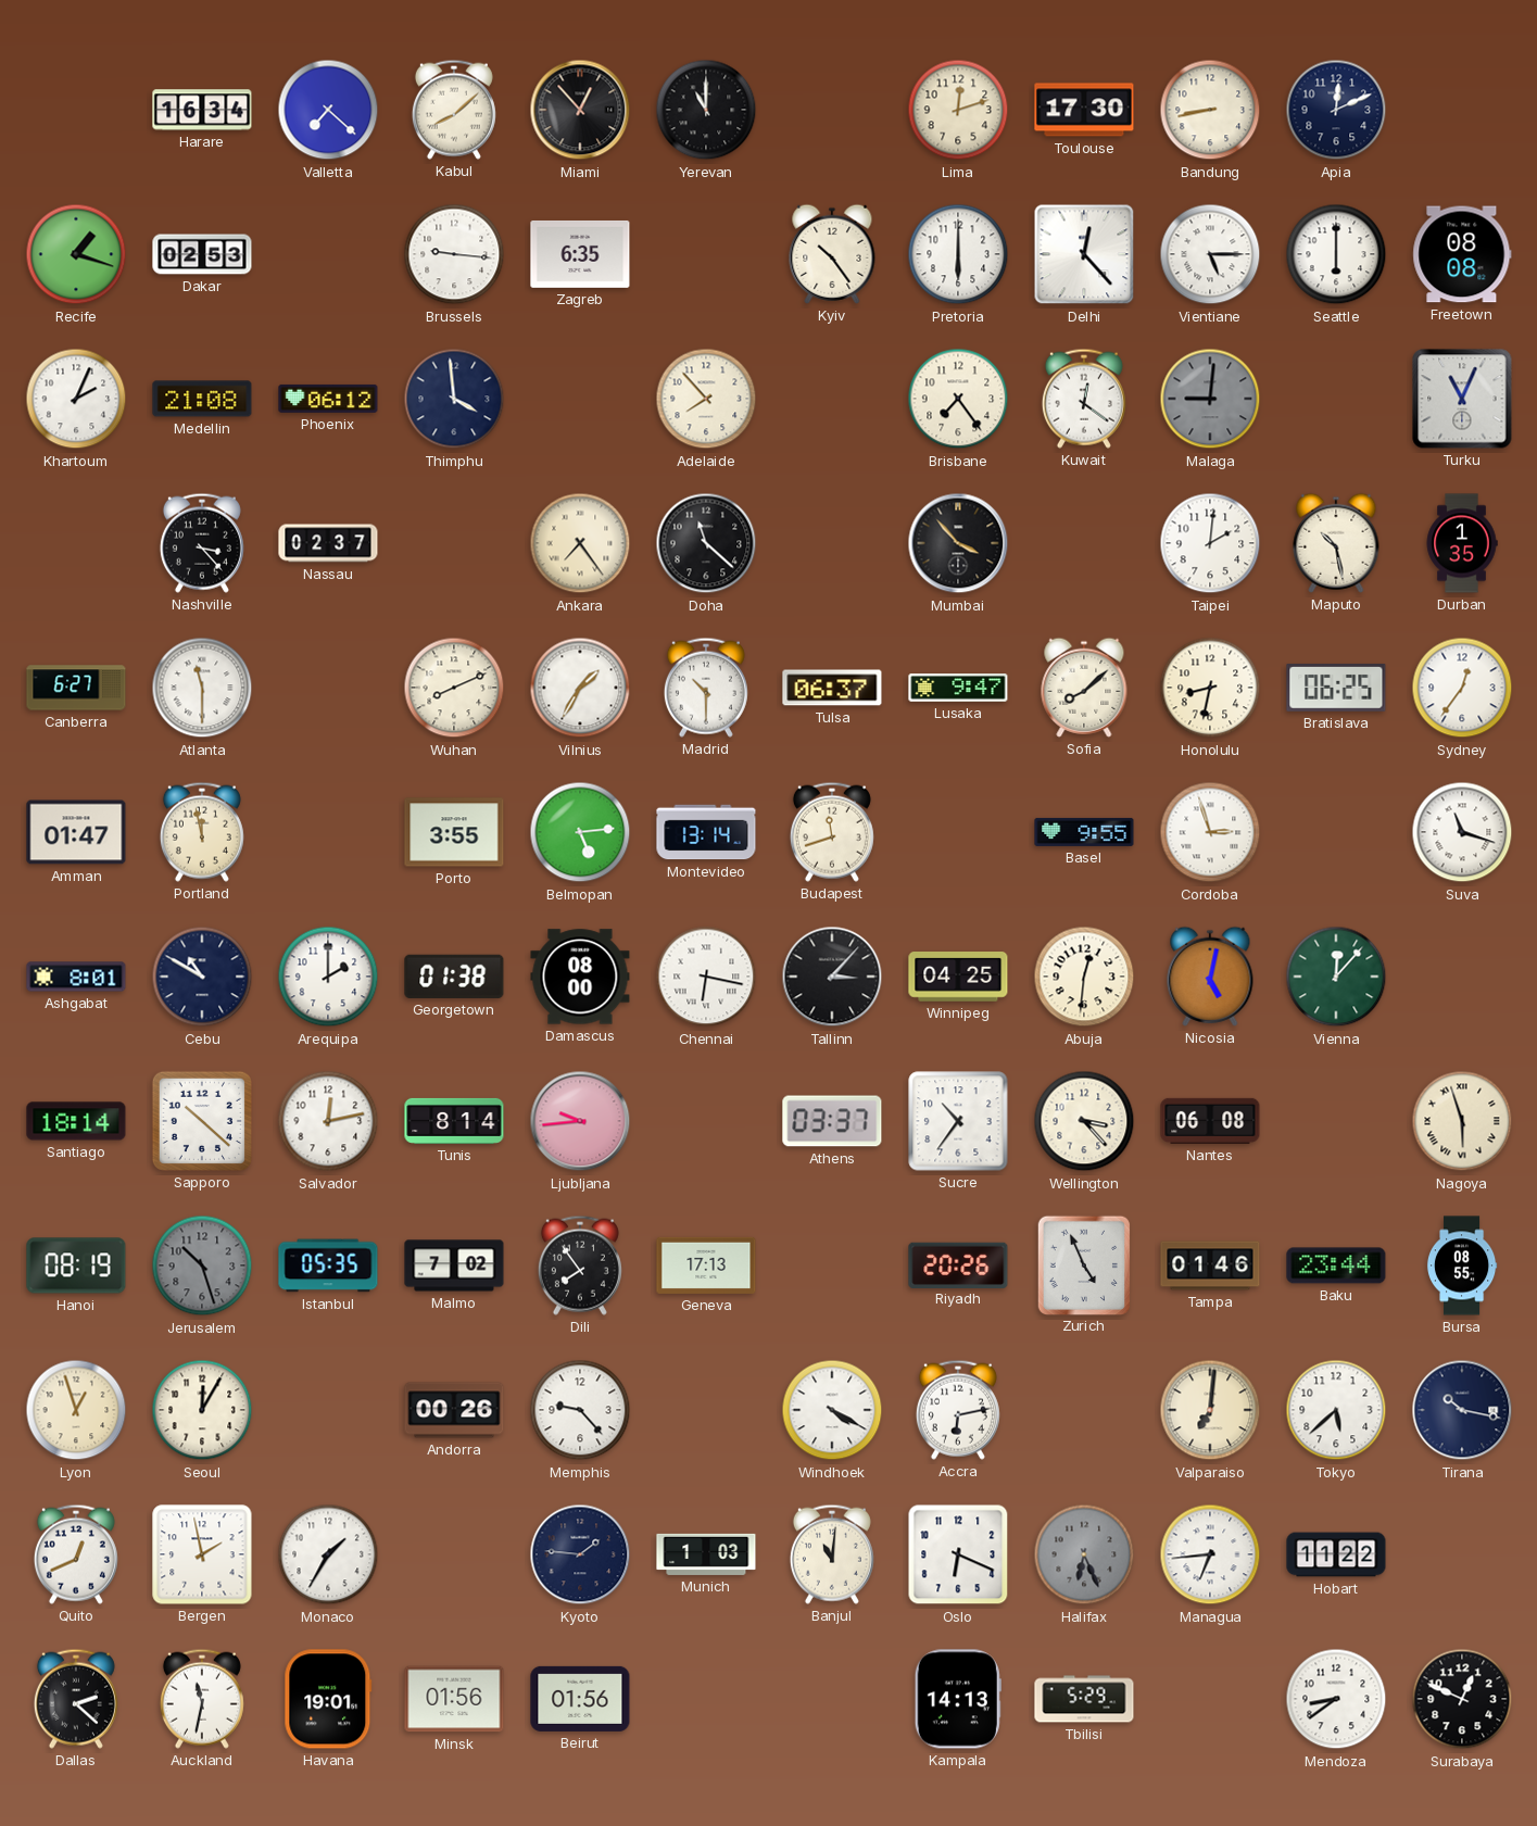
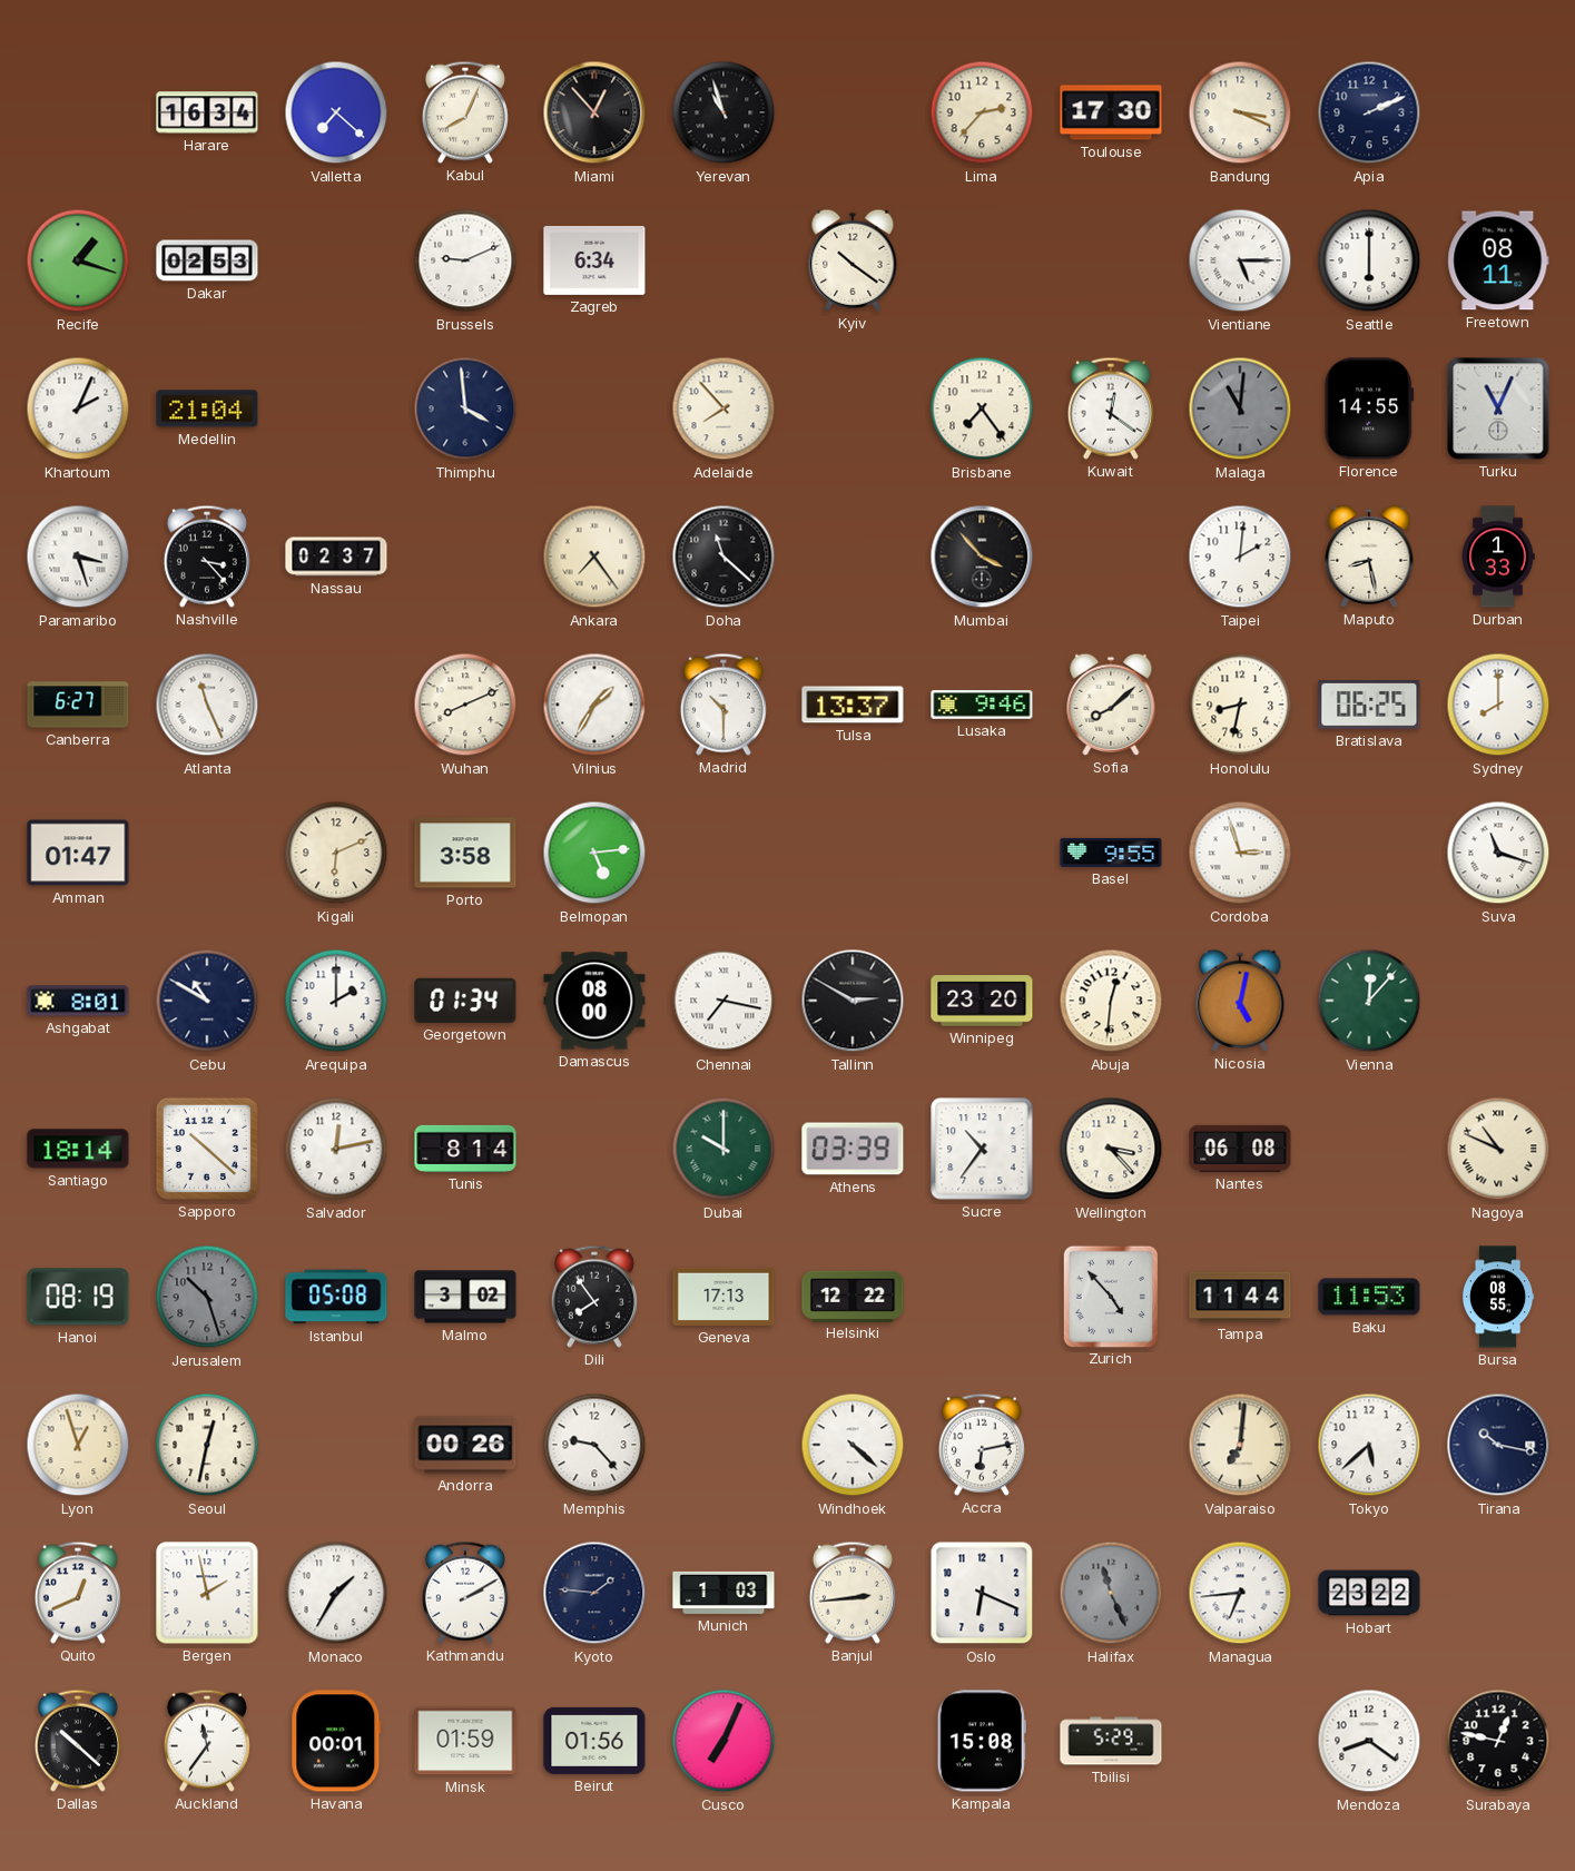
Kabul: 8:08 -> 8:04
Yerevan: 11:00 -> 10:57
Lima: 12:12 -> 2:37
Bandung: 8:43 -> 3:19
Apia: 12:11 -> 2:11
Brussels: 9:16 -> 9:11
Zagreb: 6:35 -> 6:34
Kyiv: 10:24 -> 10:21
Pretoria: 6:00 -> none
Delhi: 12:23 -> none
Freetown: 08:08 -> 08:11
Medellin: 21:08 -> 21:04
Phoenix: 06:12 -> none
Malaga: 9:01 -> 11:01
Florence: none -> 14:55
Paramaribo: none -> 3:27
Maputo: 10:28 -> 8:28
Durban: 1:35 -> 1:33
Atlanta: 11:30 -> 11:26
Tulsa: 06:37 -> 13:37
Lusaka: 9:47 -> 9:46
Sydney: 12:36 -> 8:00
Portland: 11:58 -> none
Kigali: none -> 6:11
Porto: 3:55 -> 3:58
Montevideo: 13:14 -> none
Budapest: 11:42 -> none
Georgetown: 01:38 -> 01:34
Chennai: 6:17 -> 7:17
Tallinn: 3:07 -> 2:50
Winnipeg: 04:25 -> 23:20
Ljubljana: 9:44 -> none
Dubai: none -> 10:00
Athens: 03:37 -> 03:39
Nagoya: 5:57 -> 10:49
Istanbul: 05:35 -> 05:08
Malmo: 7:02 -> 3:02
Helsinki: none -> 12:22
Riyadh: 20:26 -> none
Zurich: 4:56 -> 4:53
Tampa: 01:46 -> 11:44
Baku: 23:44 -> 11:53
Seoul: 12:05 -> 12:32
Windhoek: 4:20 -> 4:22
Kathmandu: none -> 2:10
Banjul: 11:01 -> 2:44
Halifax: 6:26 -> 11:26
Hobart: 11:22 -> 23:22
Dallas: 2:22 -> 10:22
Auckland: 11:32 -> 11:36
Havana: 19:01 -> 00:01
Minsk: 01:56 -> 01:59
Cusco: none -> 7:04
Kampala: 14:13 -> 15:08
Mendoza: 8:39 -> 8:21
Surabaya: 12:49 -> 12:47
